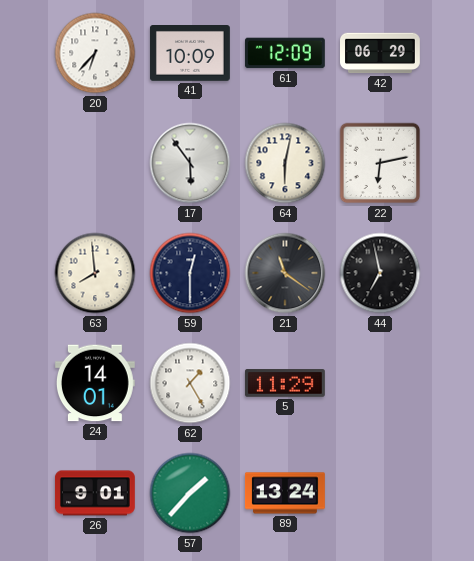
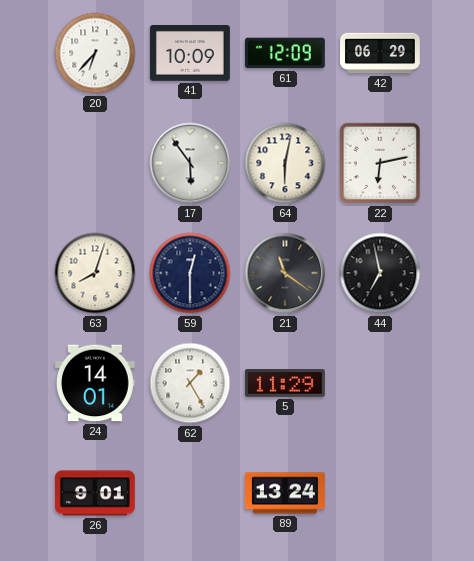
63: 7:59 -> 8:03
57: 1:37 -> none
